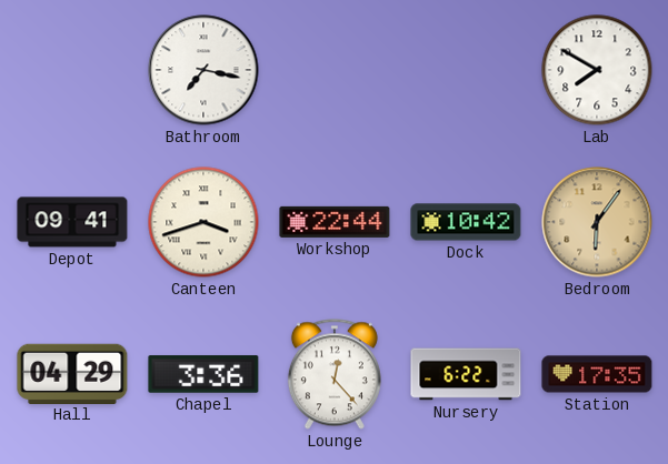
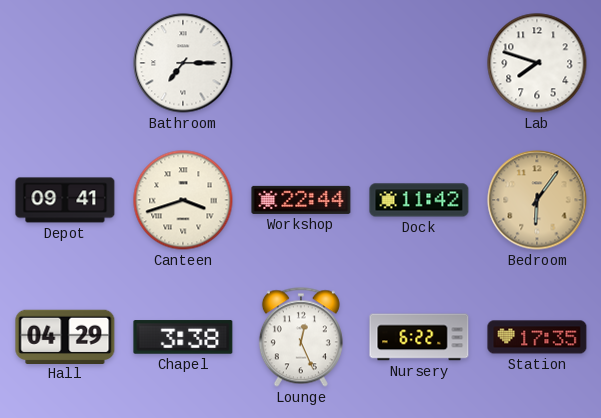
Bathroom: 7:17 -> 7:15
Lab: 7:50 -> 7:48
Dock: 10:42 -> 11:42
Chapel: 3:36 -> 3:38
Lounge: 12:23 -> 12:26
